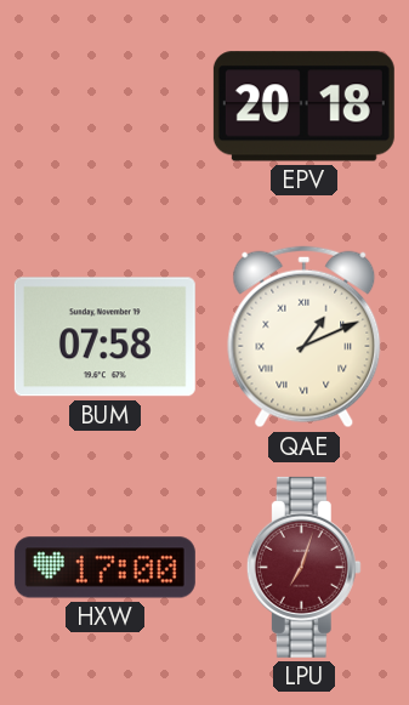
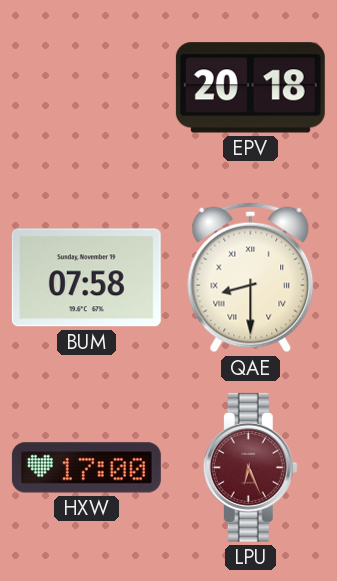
QAE: 1:11 -> 8:30
LPU: 7:03 -> 6:26
